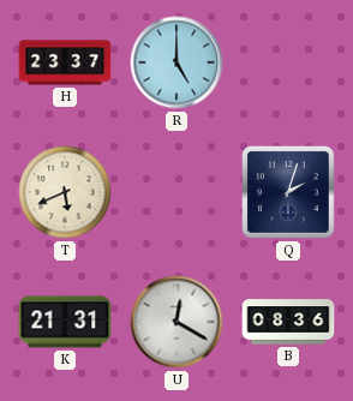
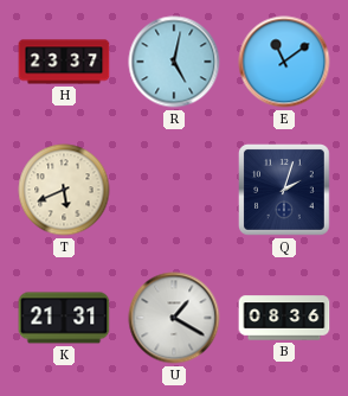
R: 5:00 -> 5:02
E: none -> 11:09
U: 12:20 -> 1:20
